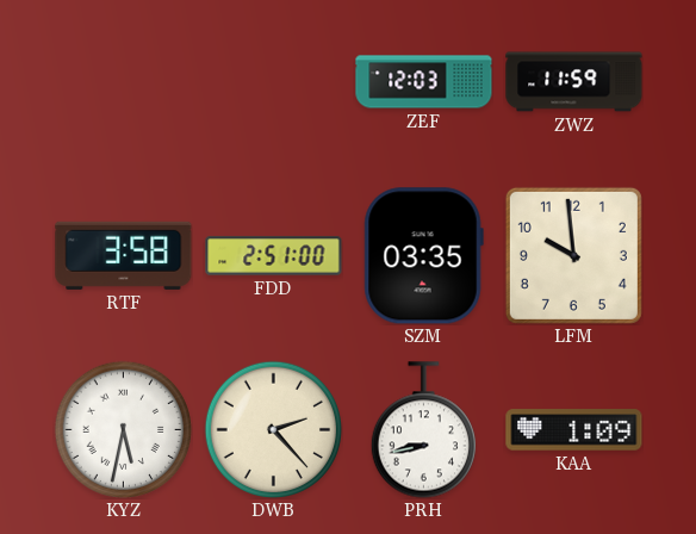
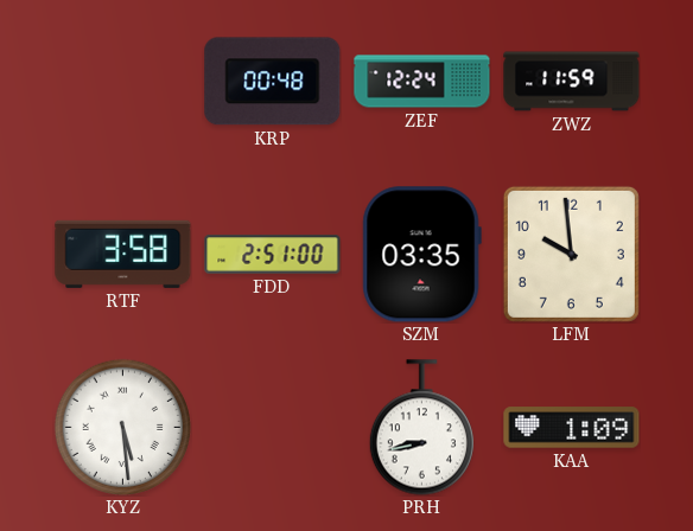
KRP: none -> 00:48
ZEF: 12:03 -> 12:24
KYZ: 5:32 -> 5:29
DWB: 2:23 -> none
